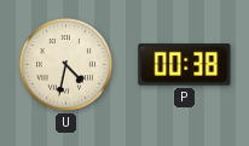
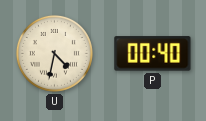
P: 00:38 -> 00:40
